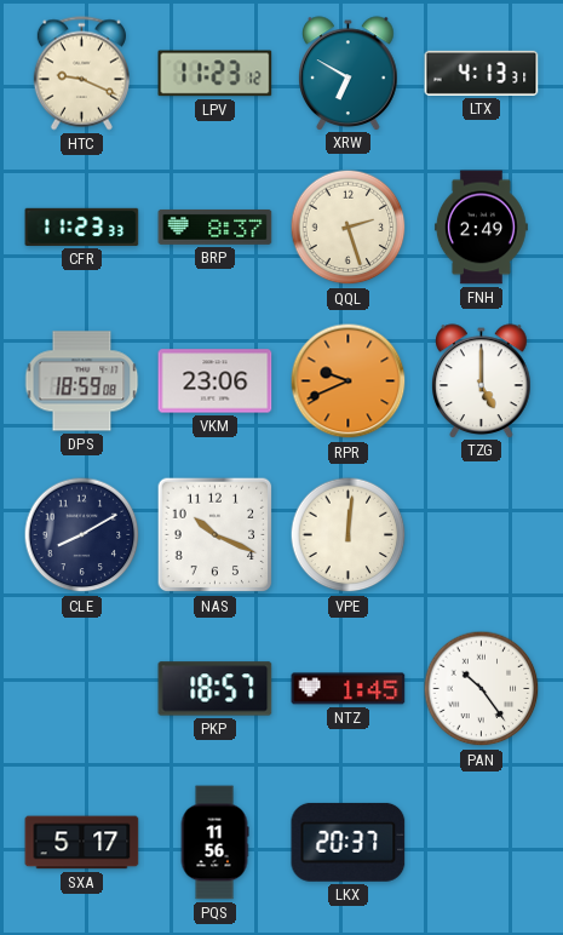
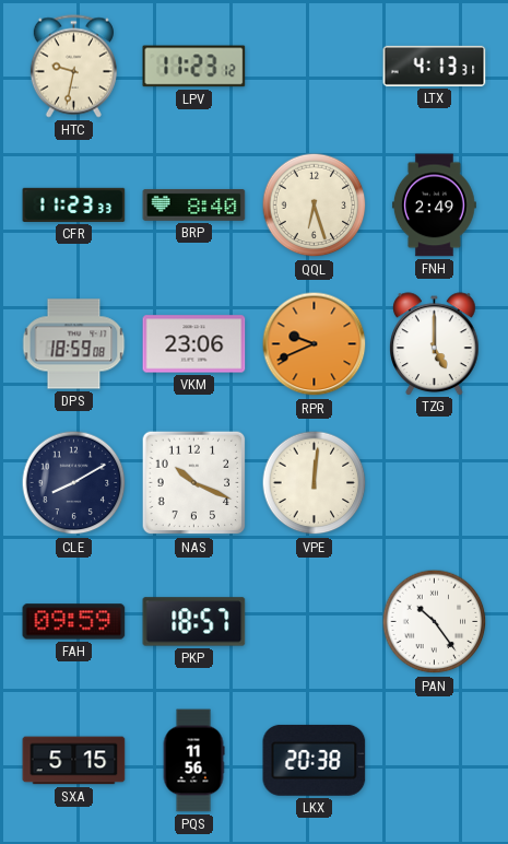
HTC: 9:19 -> 9:32
XRW: 6:50 -> none
BRP: 8:37 -> 8:40
QQL: 2:27 -> 6:27
FAH: none -> 09:59
NTZ: 1:45 -> none
SXA: 5:17 -> 5:15
LKX: 20:37 -> 20:38
